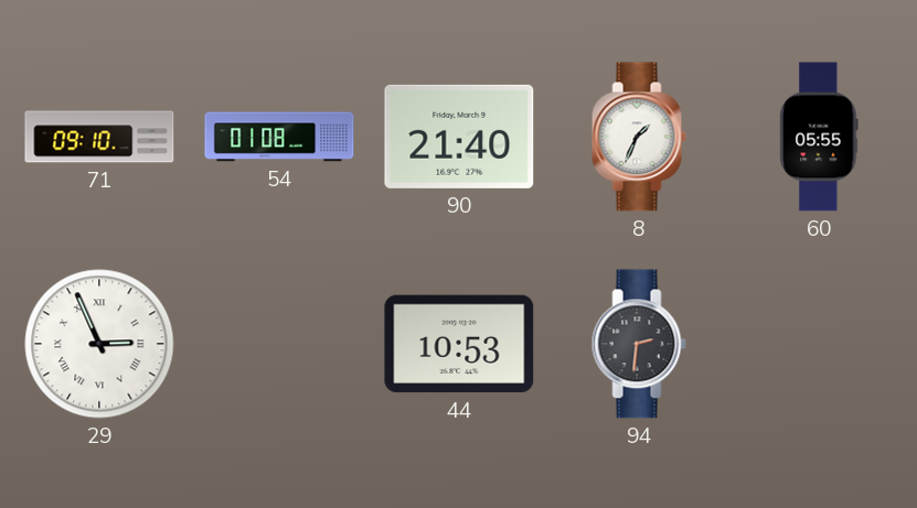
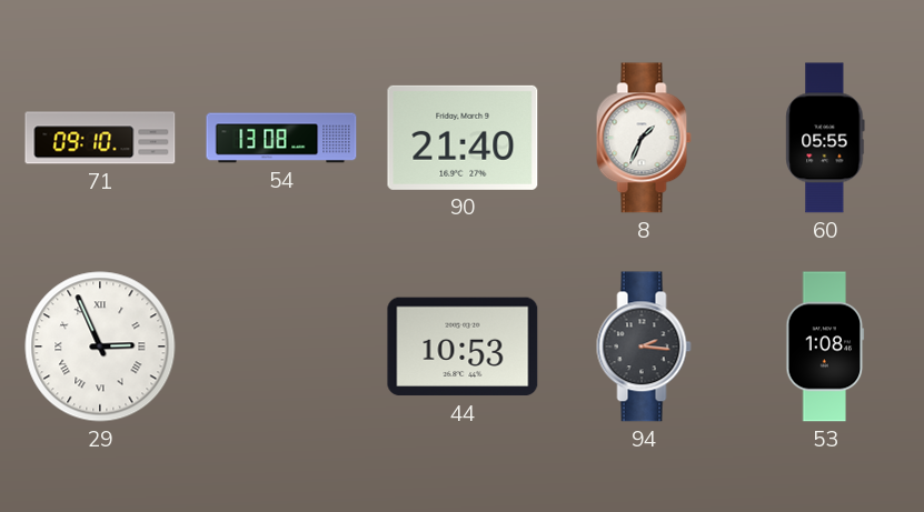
54: 01:08 -> 13:08
94: 2:31 -> 2:16
53: none -> 1:08
